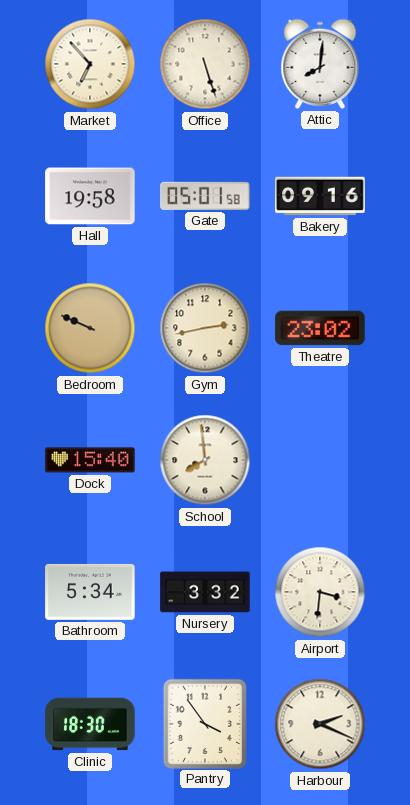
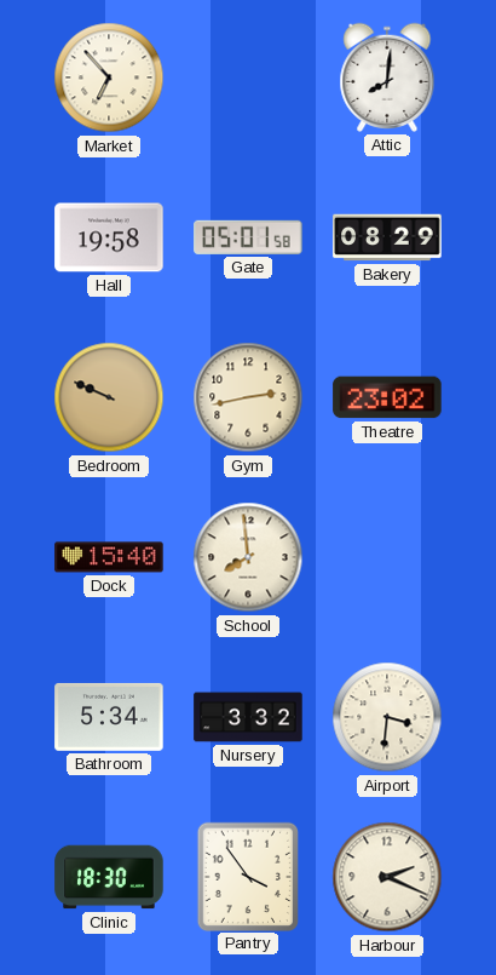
Office: 5:27 -> none
Bakery: 09:16 -> 08:29
